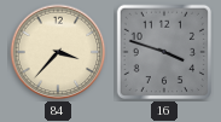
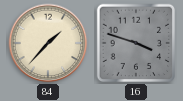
84: 3:37 -> 1:37
